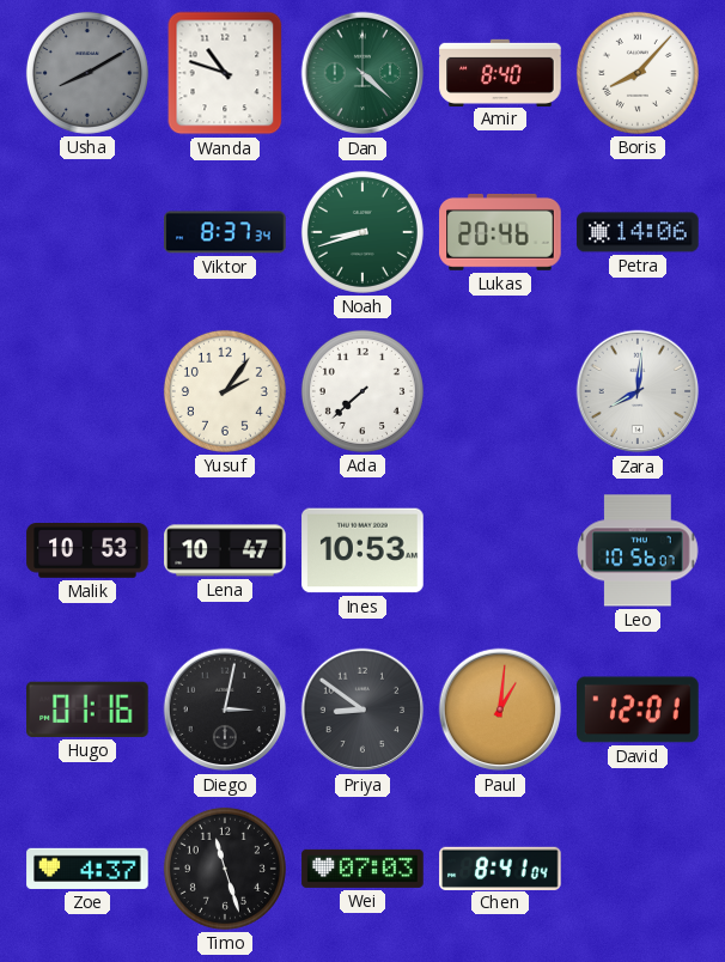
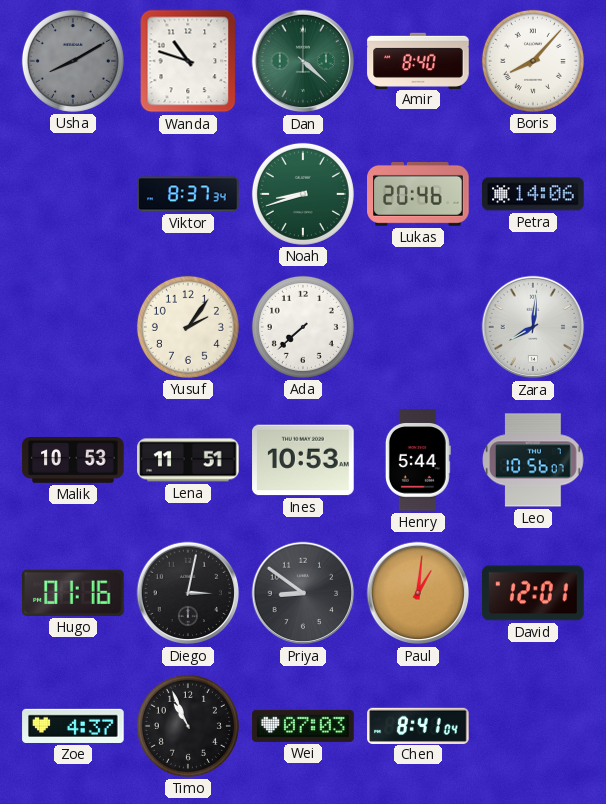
Lena: 10:47 -> 11:51
Henry: none -> 5:44
Timo: 11:27 -> 10:56
